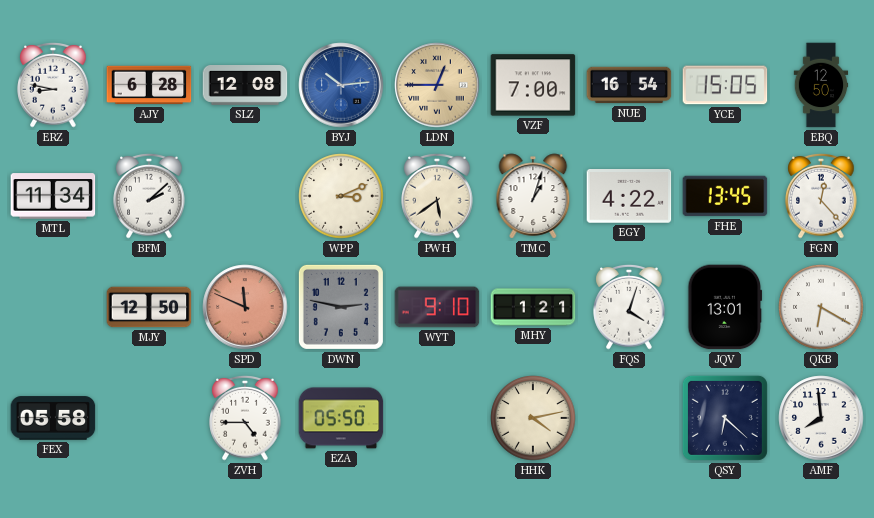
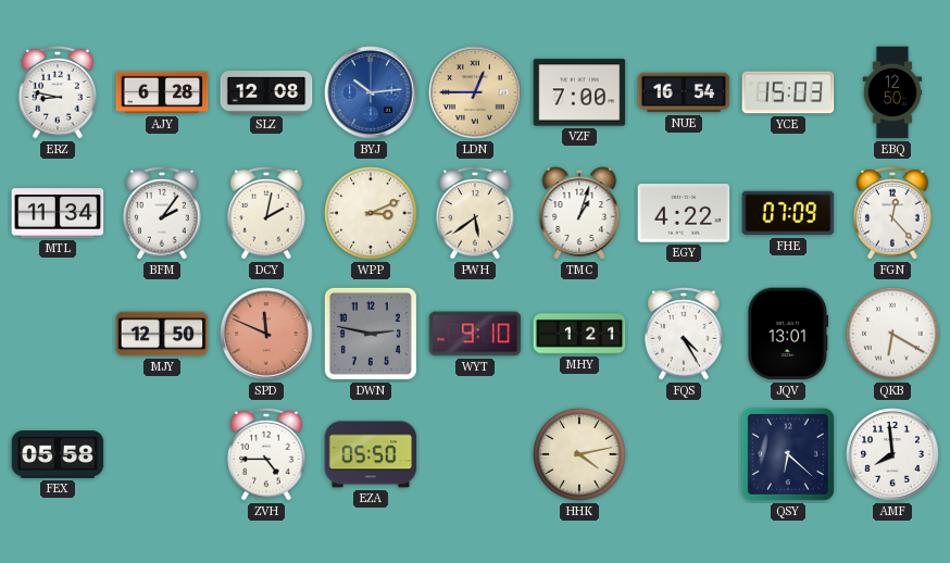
YCE: 15:05 -> 15:03
BFM: 2:08 -> 2:06
DCY: none -> 2:02
FHE: 13:45 -> 07:09
FQS: 4:03 -> 4:25
